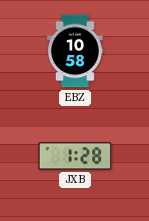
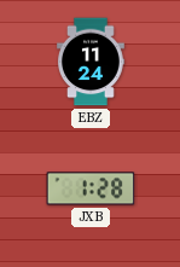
EBZ: 10:58 -> 11:24
